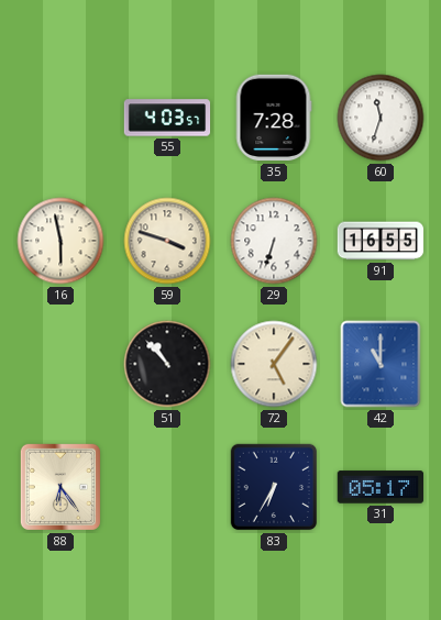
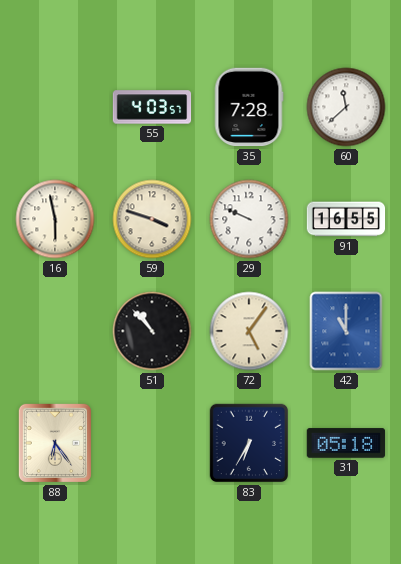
60: 11:33 -> 11:38
29: 6:33 -> 9:49
31: 05:17 -> 05:18
